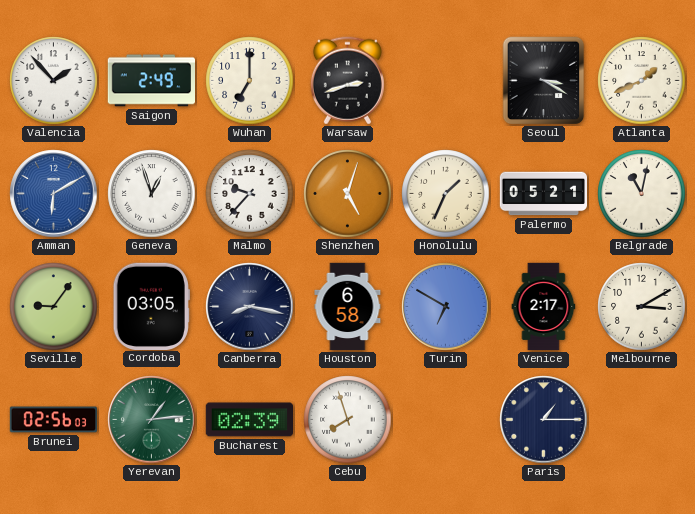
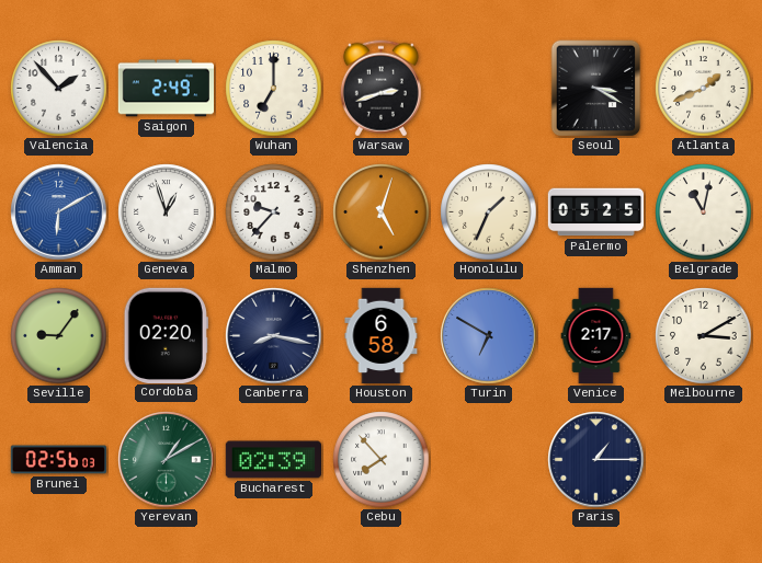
Palermo: 05:21 -> 05:25
Cordoba: 03:05 -> 02:20
Yerevan: 1:14 -> 1:10
Cebu: 7:57 -> 7:53
